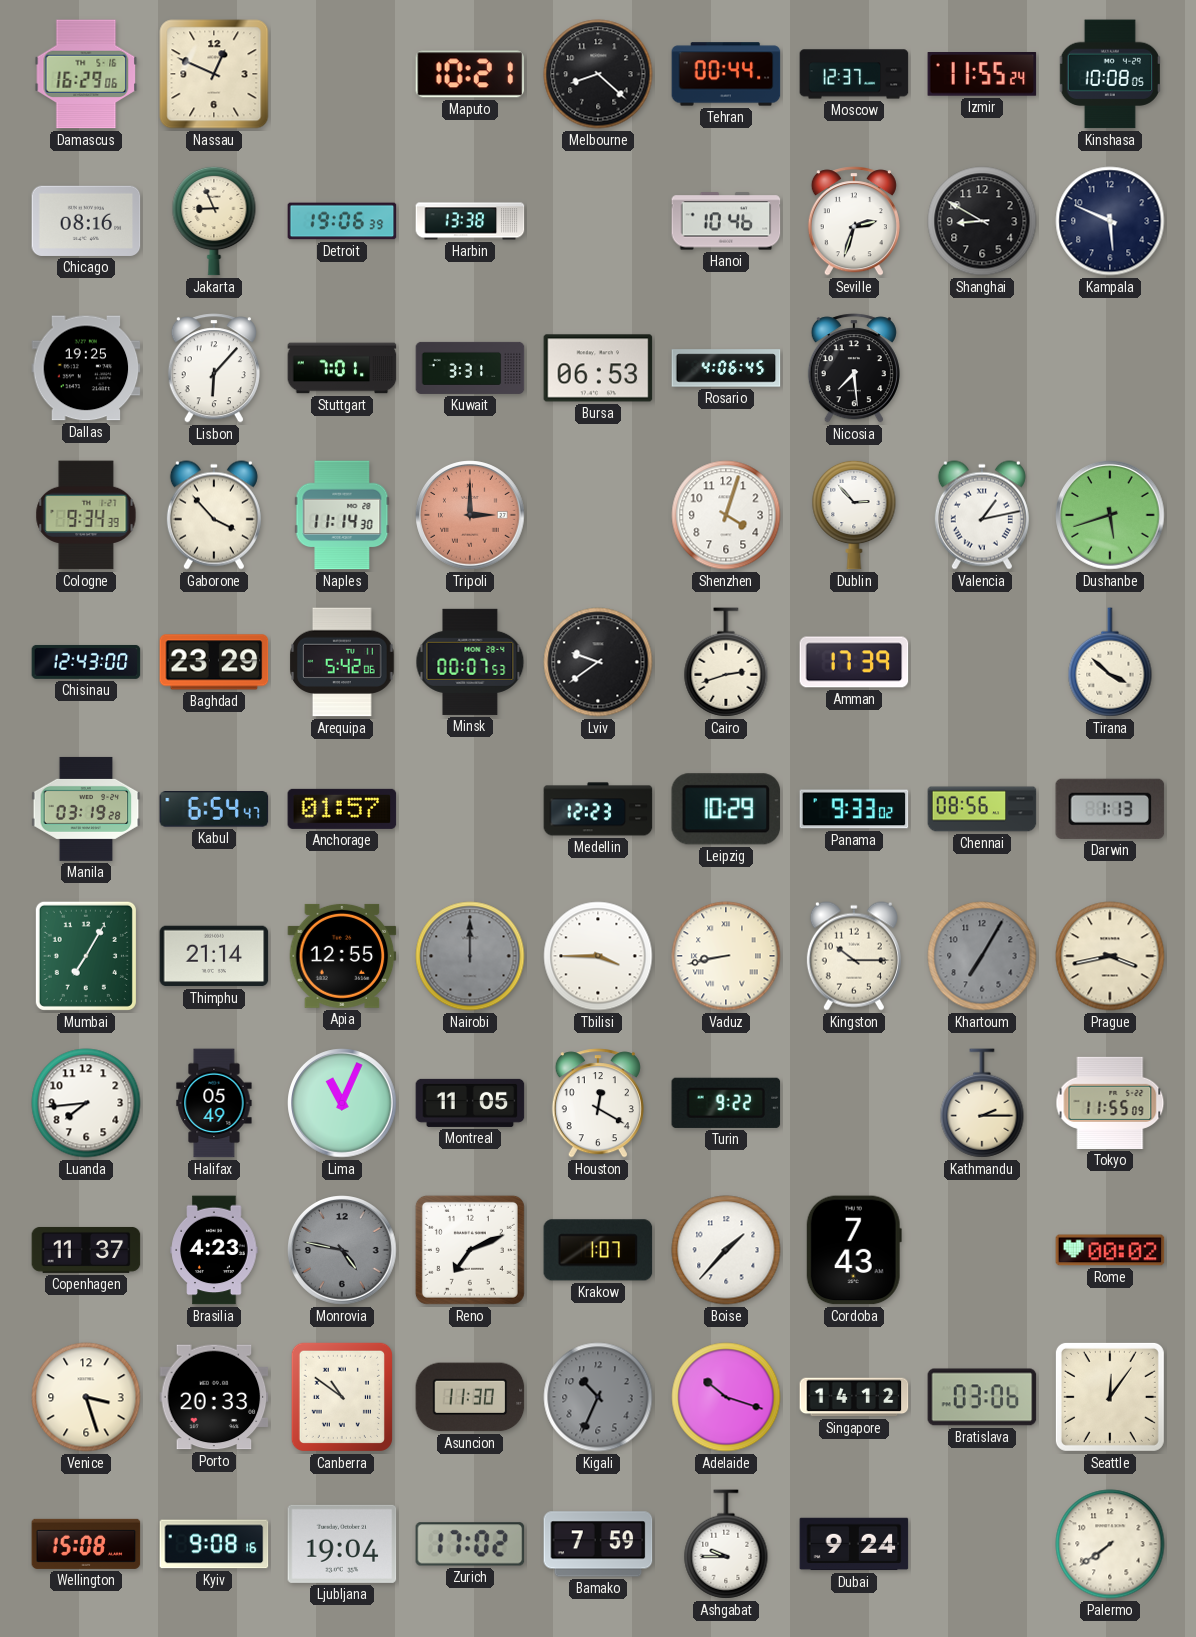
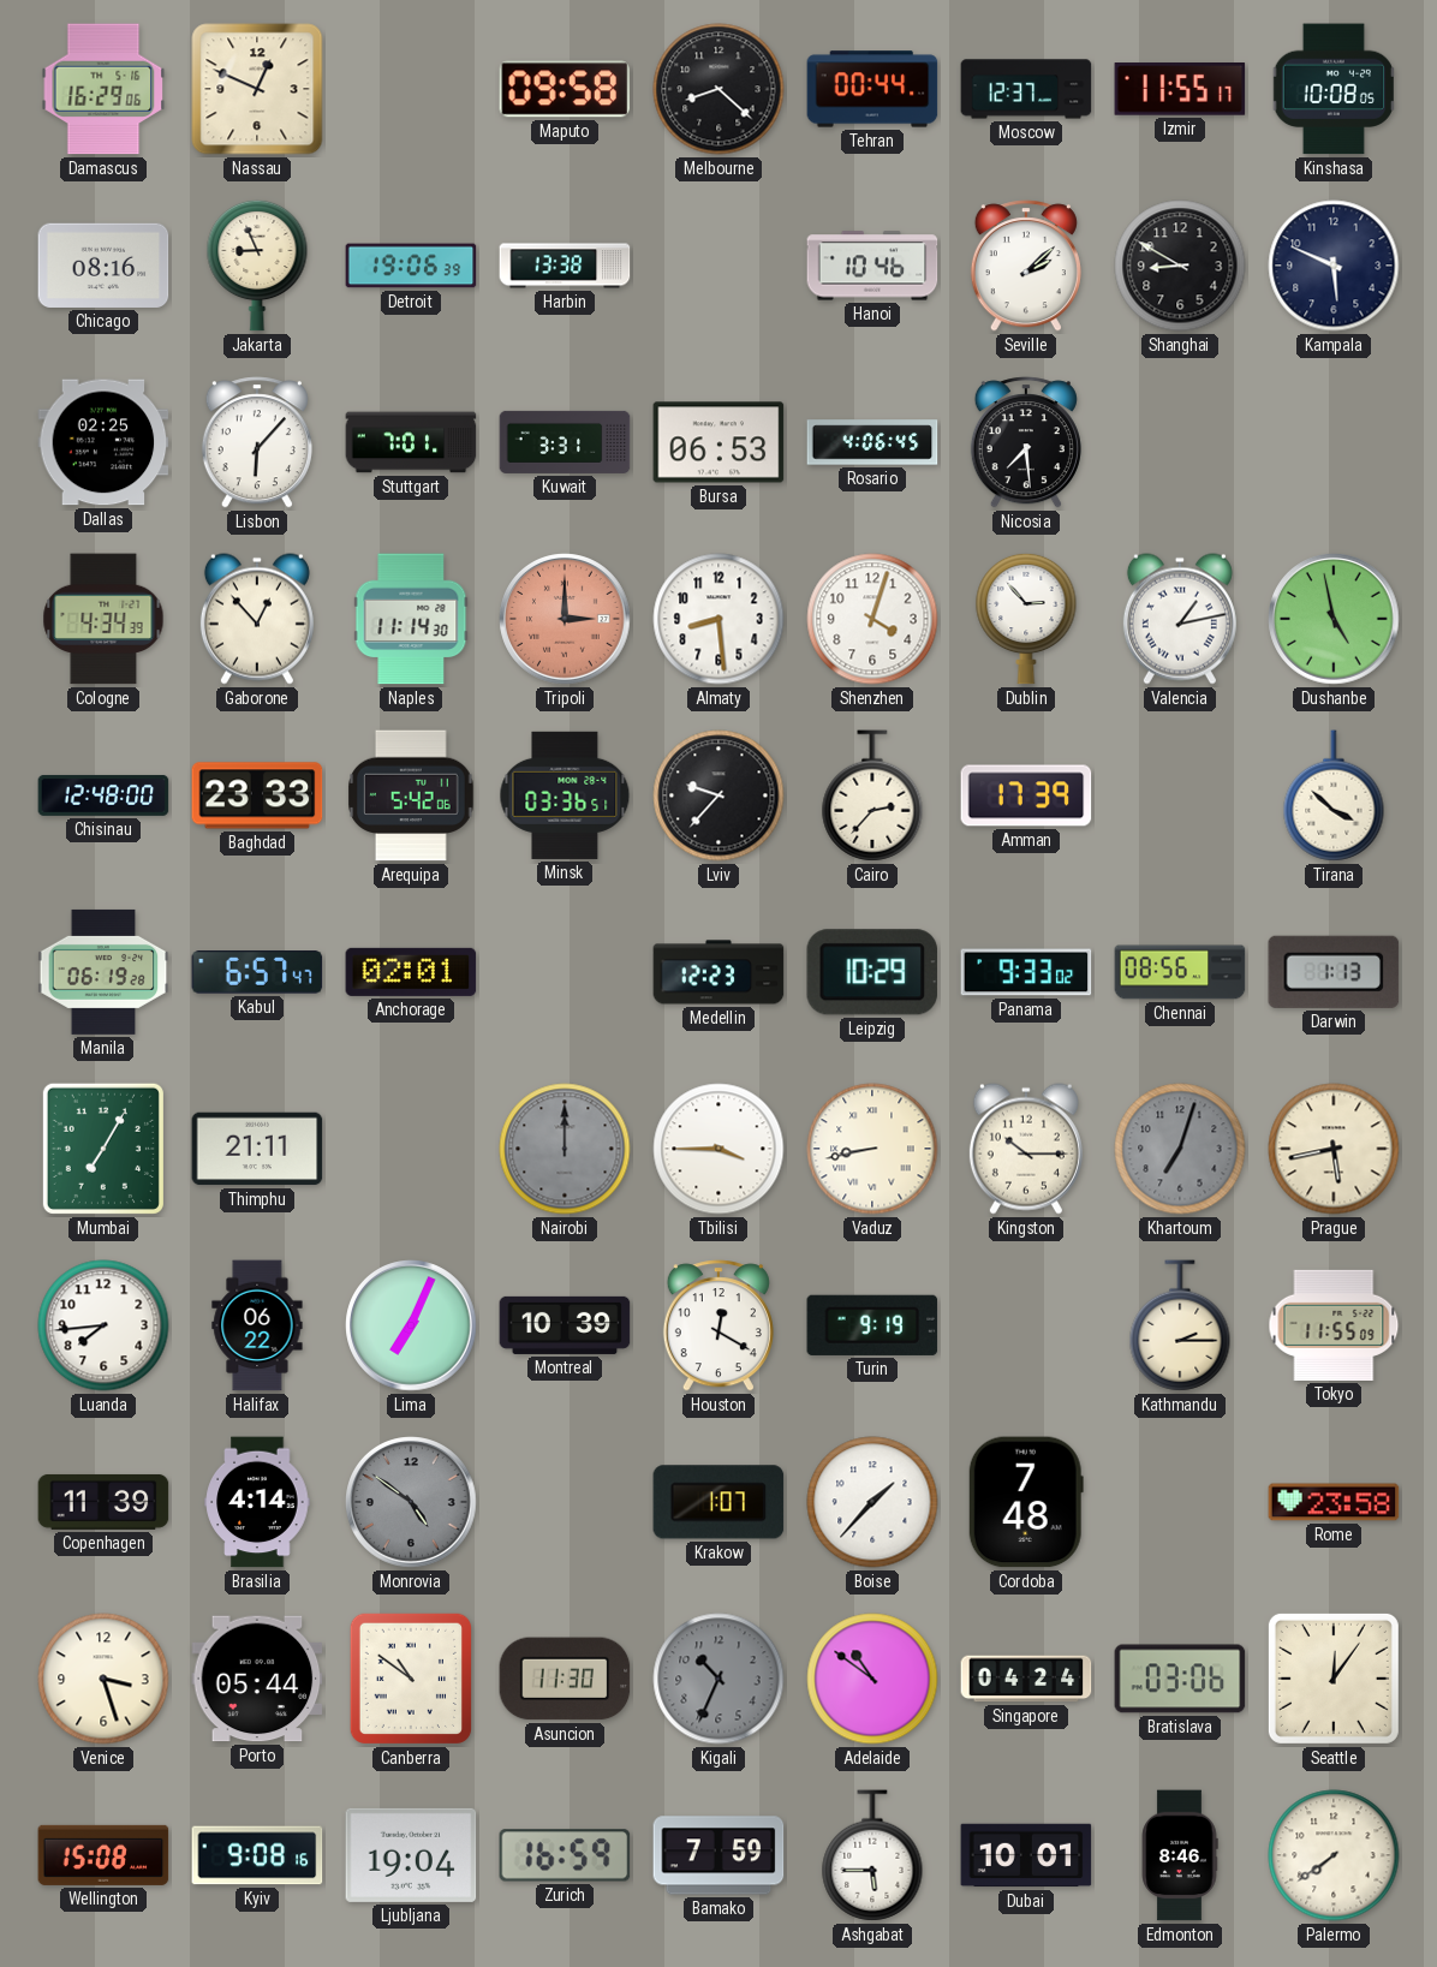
Maputo: 10:21 -> 09:58
Izmir: 11:55:24 -> 11:55:17
Seville: 2:33 -> 2:08
Dallas: 19:25 -> 02:25
Cologne: 9:34 -> 4:34
Gaborone: 3:53 -> 12:53
Almaty: none -> 8:29
Dushanbe: 5:42 -> 4:58
Chisinau: 12:43 -> 12:48
Baghdad: 23:29 -> 23:33
Minsk: 00:07 -> 03:36
Lviv: 9:39 -> 9:37
Cairo: 2:42 -> 2:37
Manila: 03:19 -> 06:19
Kabul: 6:54 -> 6:57
Anchorage: 01:57 -> 02:01
Thimphu: 21:14 -> 21:11
Apia: 12:55 -> none
Khartoum: 7:05 -> 7:03
Prague: 3:43 -> 5:43
Halifax: 05:49 -> 06:22
Lima: 11:04 -> 7:04
Montreal: 11:05 -> 10:39
Turin: 9:22 -> 9:19
Copenhagen: 11:37 -> 11:39
Brasilia: 4:23 -> 4:14
Monrovia: 4:47 -> 4:51
Reno: 7:11 -> none
Cordoba: 7:43 -> 7:48
Rome: 00:02 -> 23:58
Porto: 20:33 -> 05:44
Adelaide: 10:18 -> 10:51
Singapore: 14:12 -> 04:24
Zurich: 17:02 -> 16:59
Ashgabat: 9:45 -> 5:45
Dubai: 9:24 -> 10:01
Edmonton: none -> 8:46
